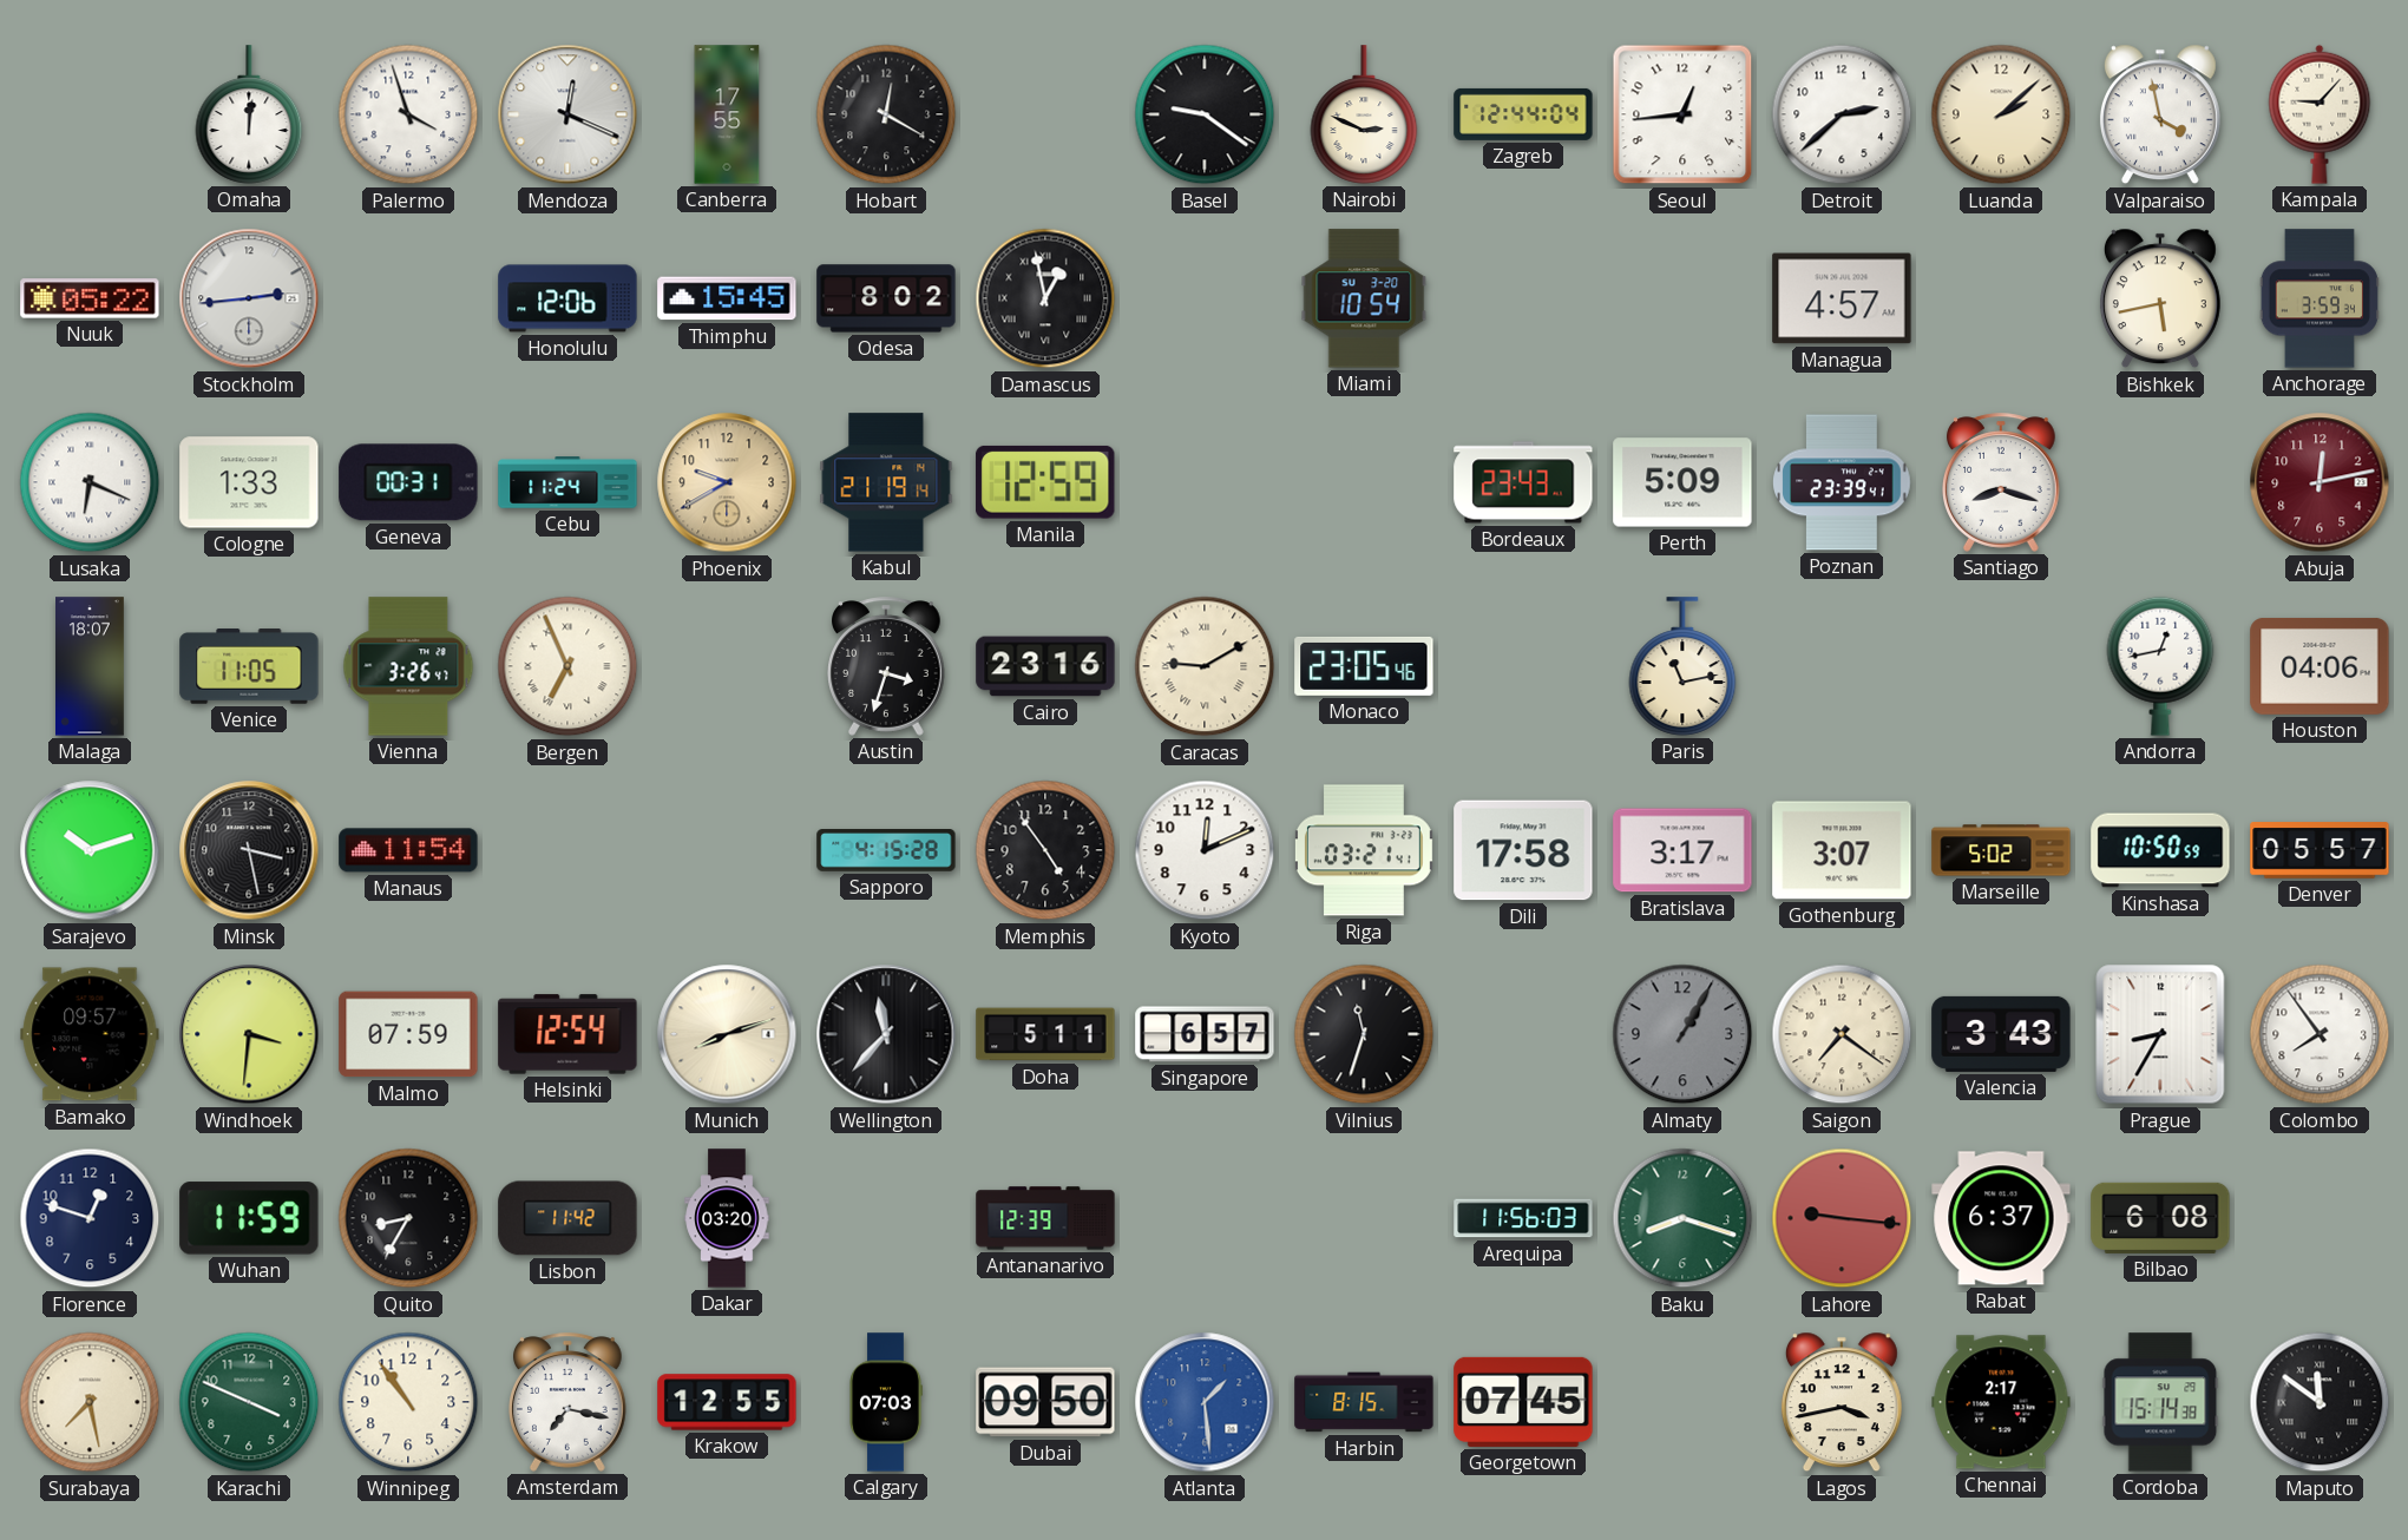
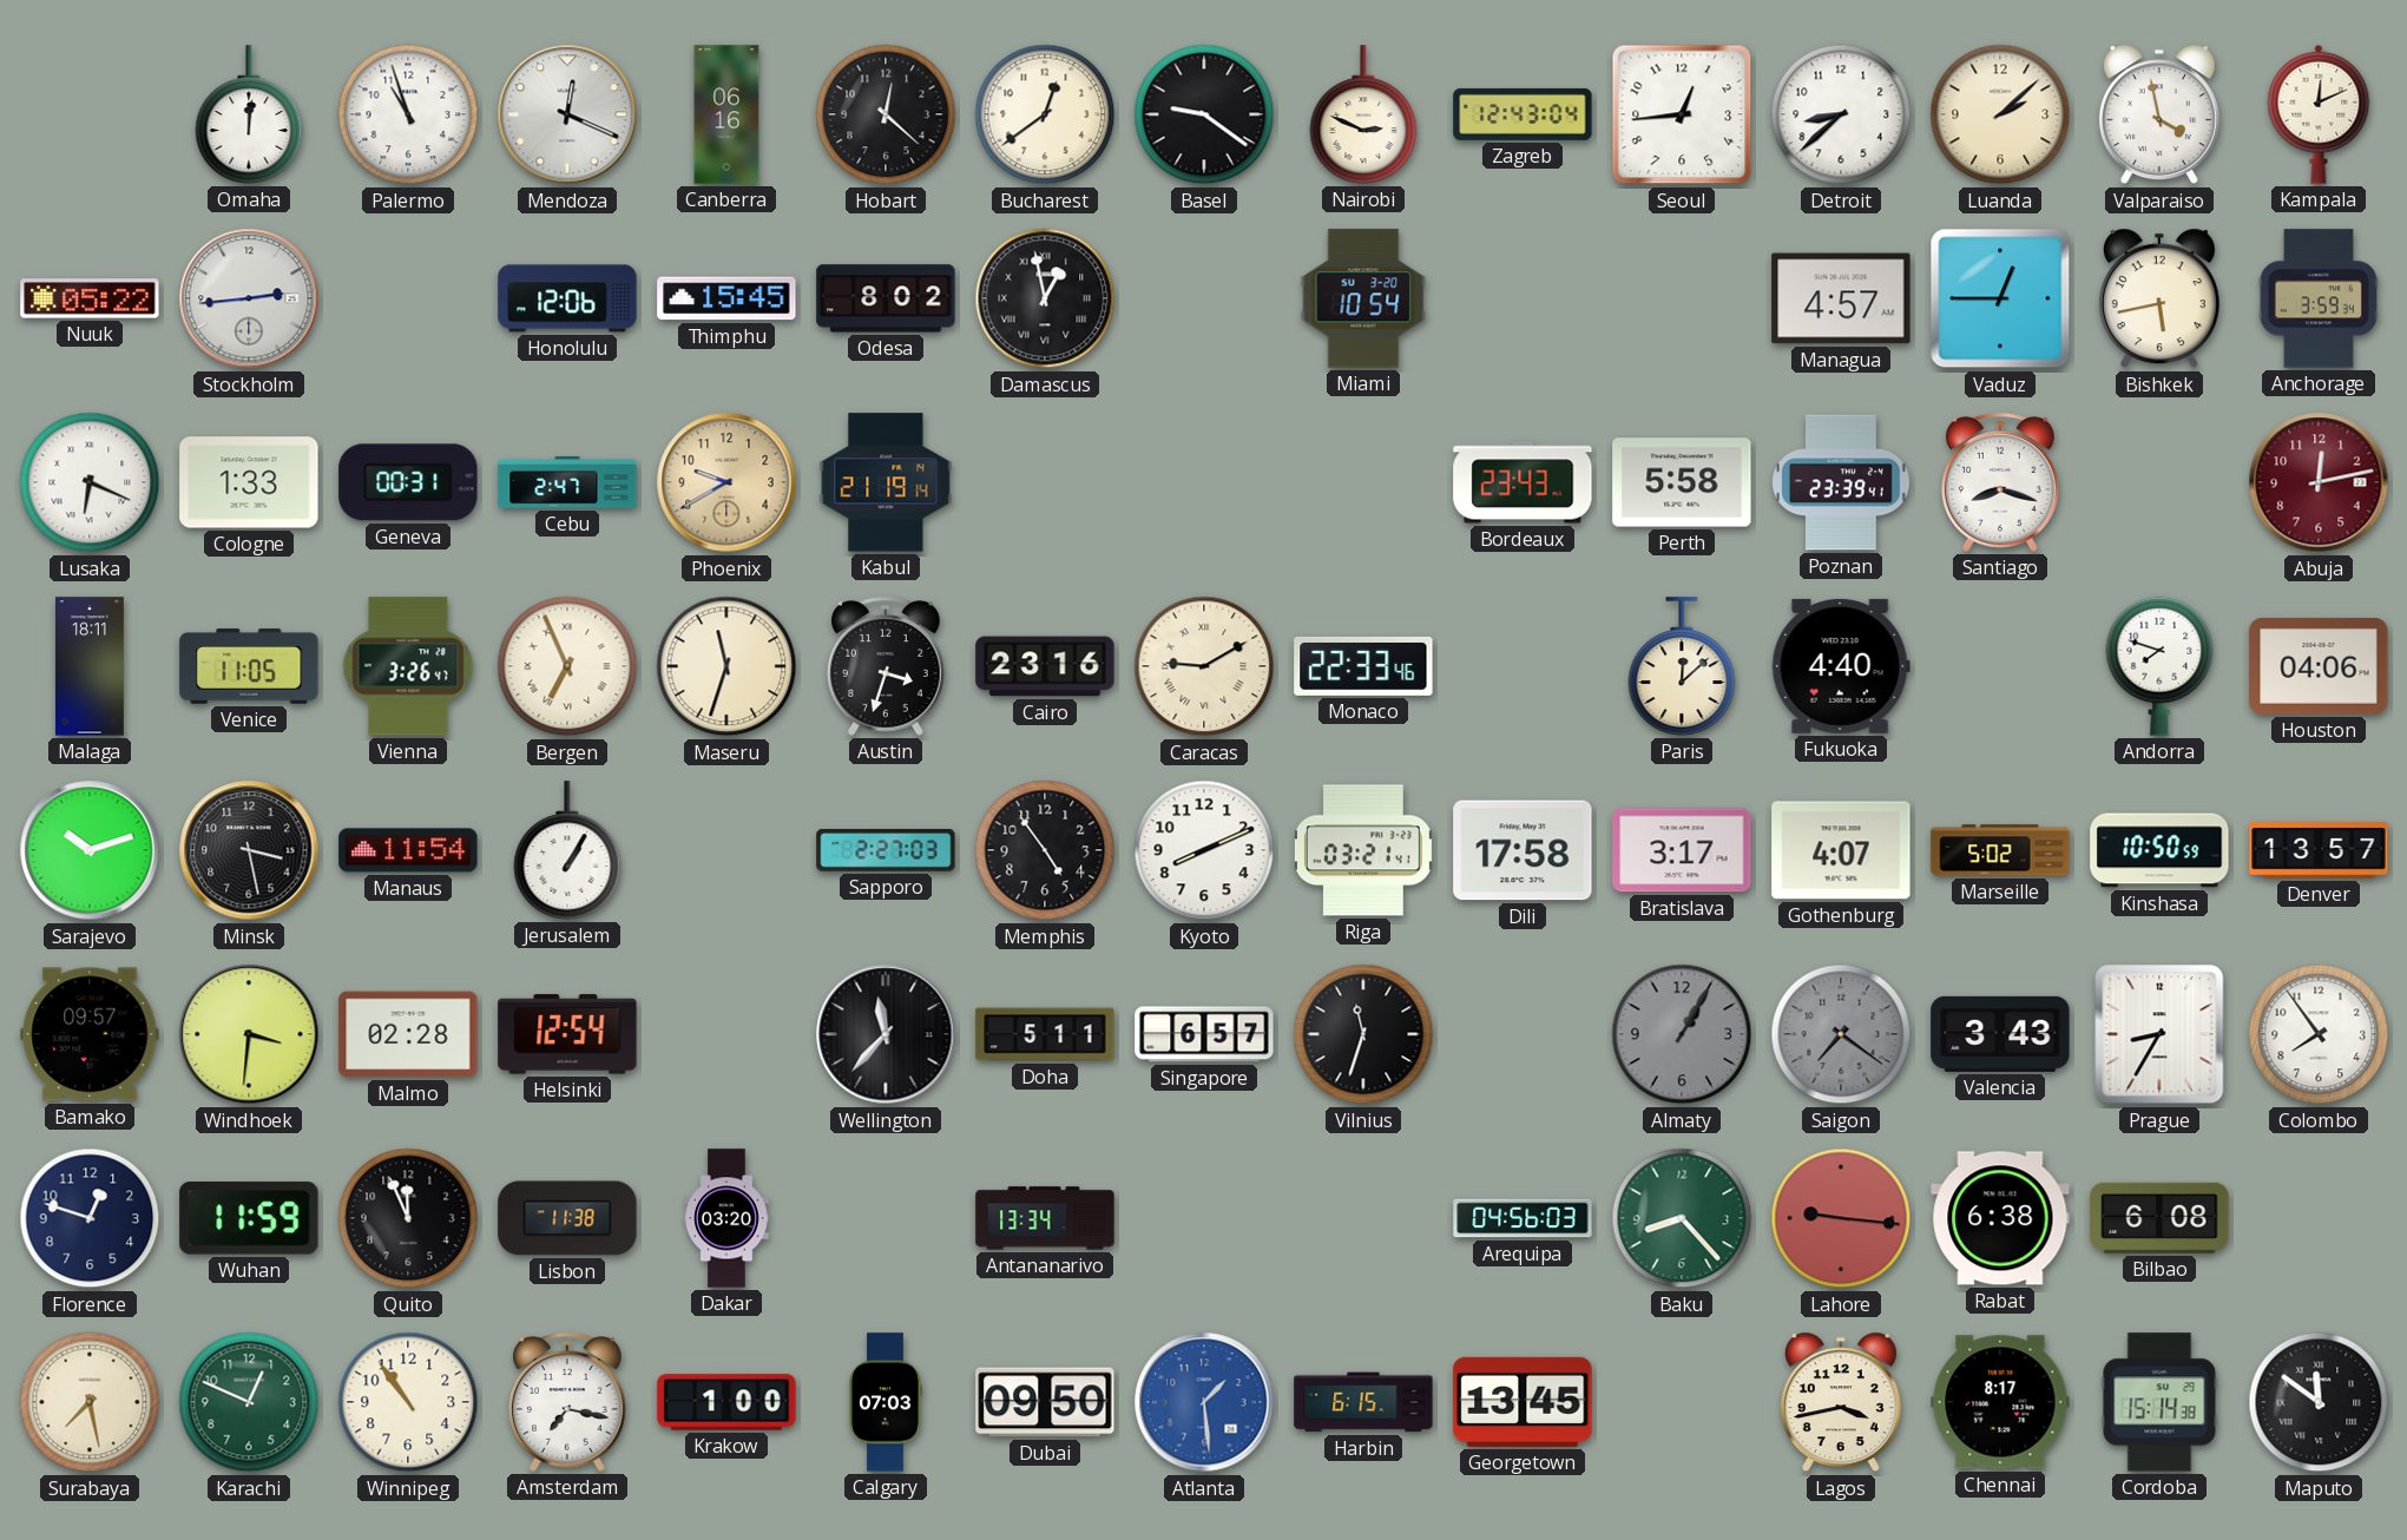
Palermo: 3:57 -> 10:57
Canberra: 17:55 -> 06:16
Hobart: 12:20 -> 12:22
Bucharest: none -> 12:39
Zagreb: 12:44 -> 12:43
Detroit: 2:38 -> 8:38
Kampala: 9:07 -> 12:11
Vaduz: none -> 12:45
Cebu: 11:24 -> 2:47
Manila: 12:59 -> none
Perth: 5:09 -> 5:58
Malaga: 18:07 -> 18:11
Maseru: none -> 11:33
Monaco: 23:05 -> 22:33
Paris: 11:13 -> 12:08
Fukuoka: none -> 4:40
Andorra: 12:43 -> 7:48
Jerusalem: none -> 1:05
Sapporo: 4:15 -> 2:27
Kyoto: 12:11 -> 8:11
Gothenburg: 3:07 -> 4:07
Denver: 05:57 -> 13:57
Malmo: 07:59 -> 02:28
Munich: 8:12 -> none
Saigon dial: cream -> grey
Quito: 8:35 -> 11:56
Lisbon: 11:42 -> 11:38
Antananarivo: 12:39 -> 13:34
Arequipa: 11:56 -> 04:56
Baku: 8:18 -> 8:23
Rabat: 6:37 -> 6:38
Karachi: 3:49 -> 12:49
Krakow: 12:55 -> 1:00
Harbin: 8:15 -> 6:15
Georgetown: 07:45 -> 13:45
Chennai: 2:17 -> 8:17
